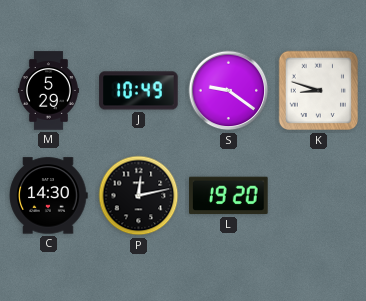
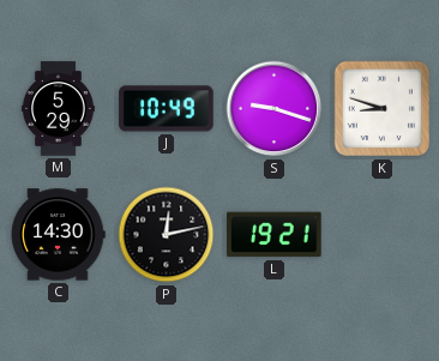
S: 9:21 -> 9:18
L: 19:20 -> 19:21
